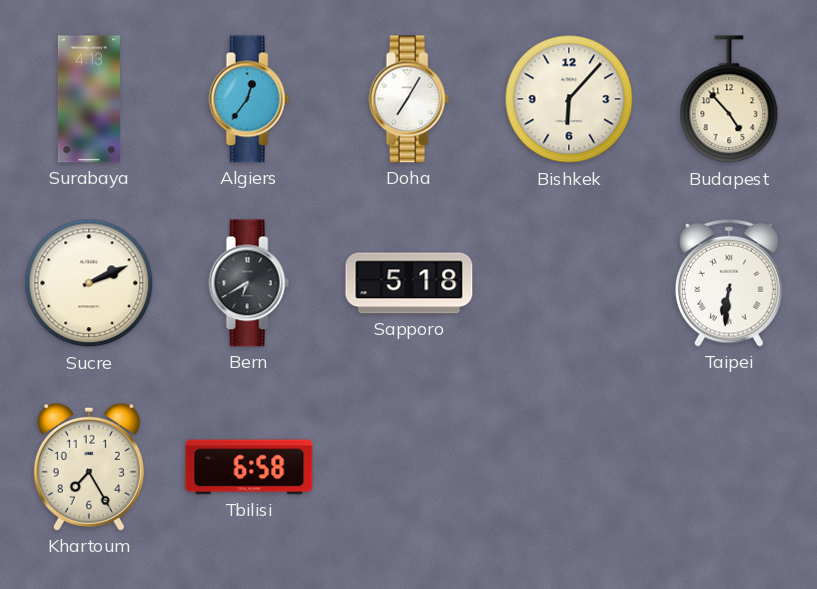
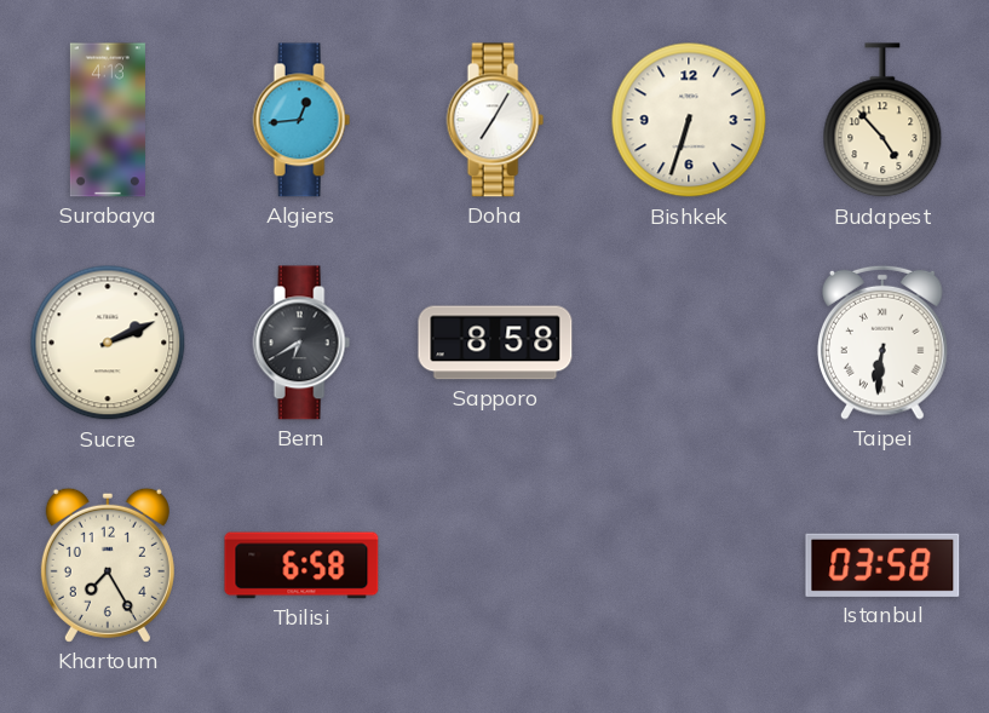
Algiers: 12:36 -> 12:44
Bishkek: 6:07 -> 6:33
Sapporo: 5:18 -> 8:58
Istanbul: none -> 03:58
